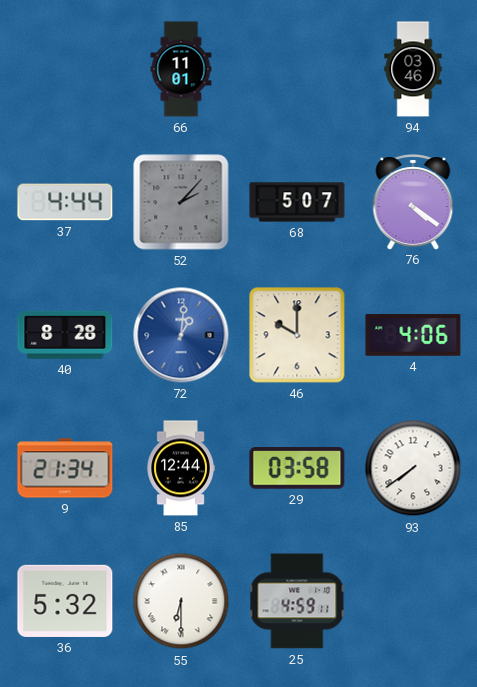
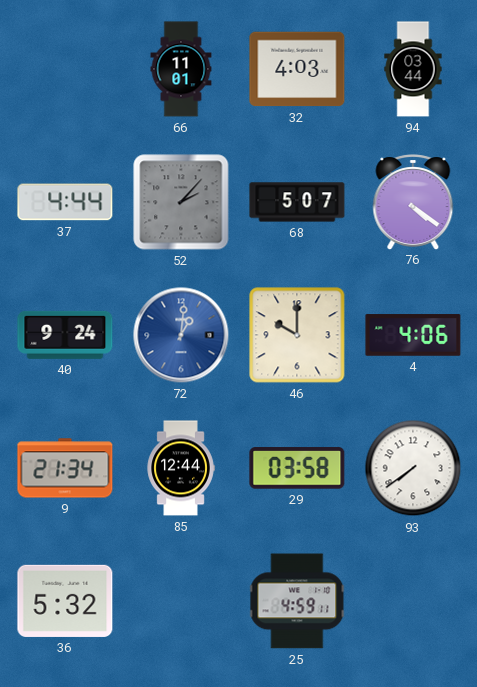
32: none -> 4:03
94: 03:46 -> 03:44
40: 8:28 -> 9:24
55: 6:30 -> none
